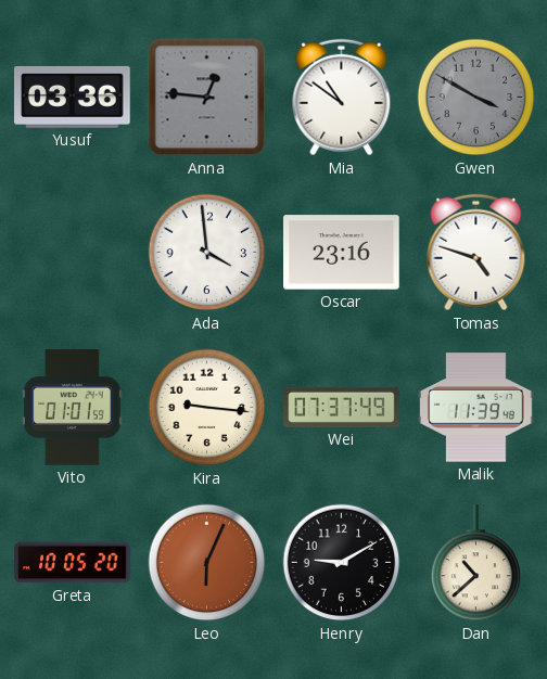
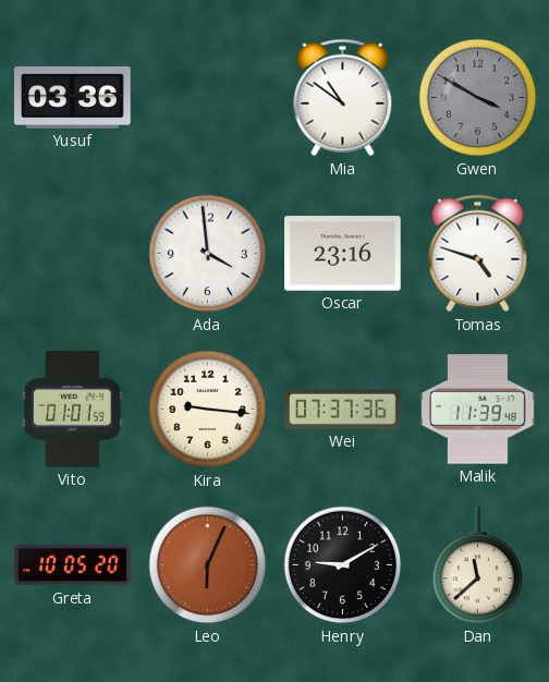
Anna: 12:46 -> none
Wei: 07:37:49 -> 07:37:36
Dan: 10:38 -> 11:38
